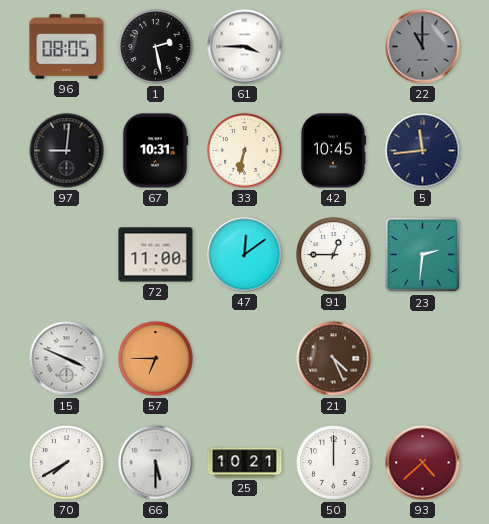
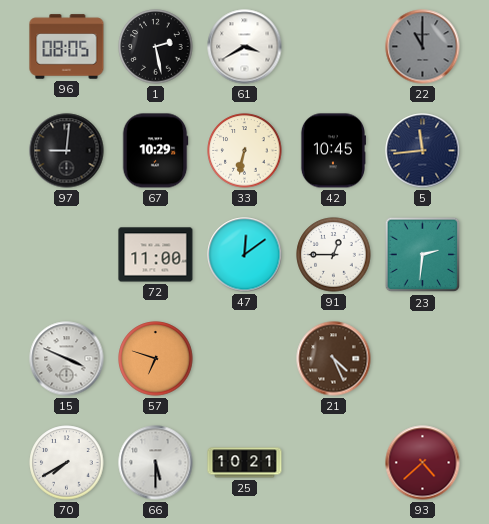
61: 3:45 -> 3:40
67: 10:31 -> 10:29
57: 6:45 -> 6:48
50: 12:00 -> none
